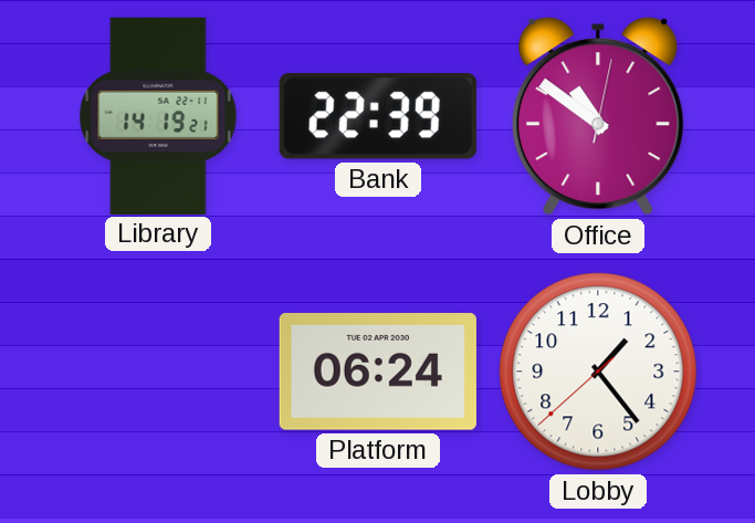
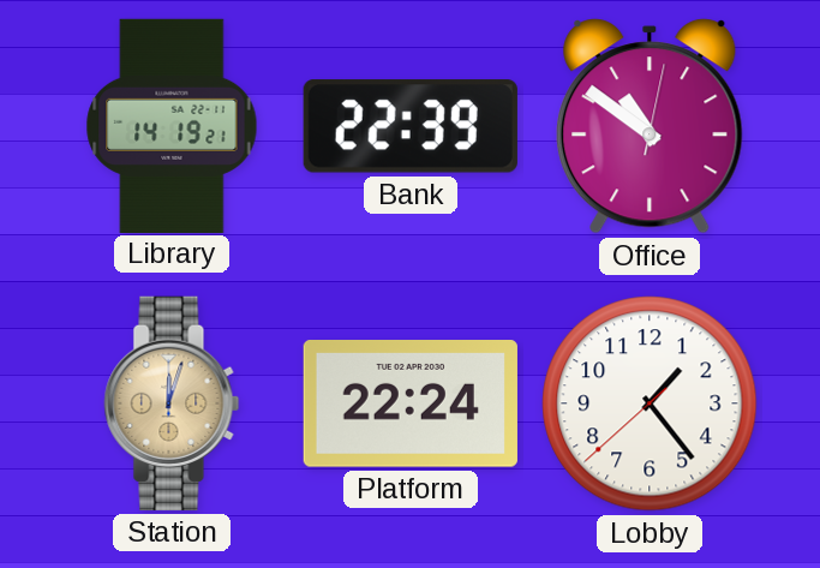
Station: none -> 12:03
Platform: 06:24 -> 22:24
